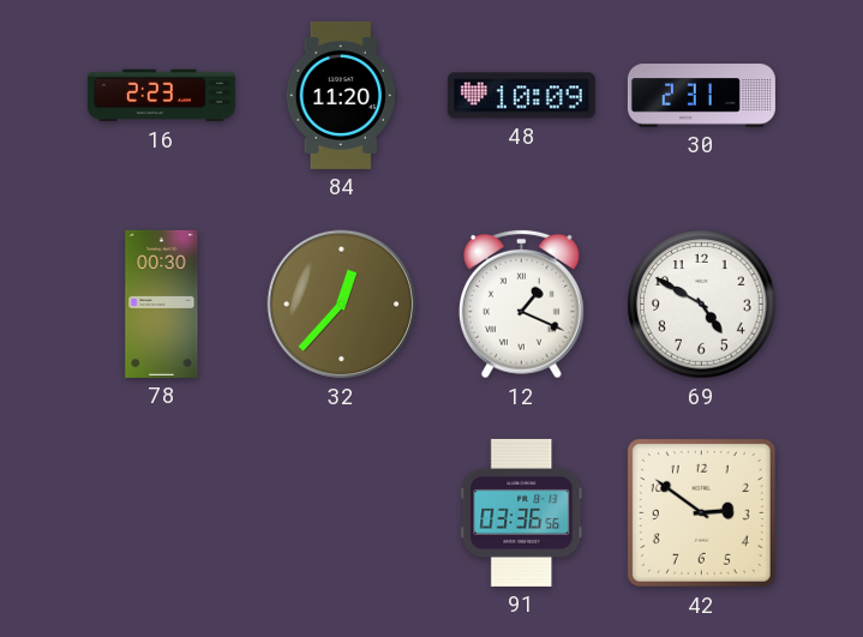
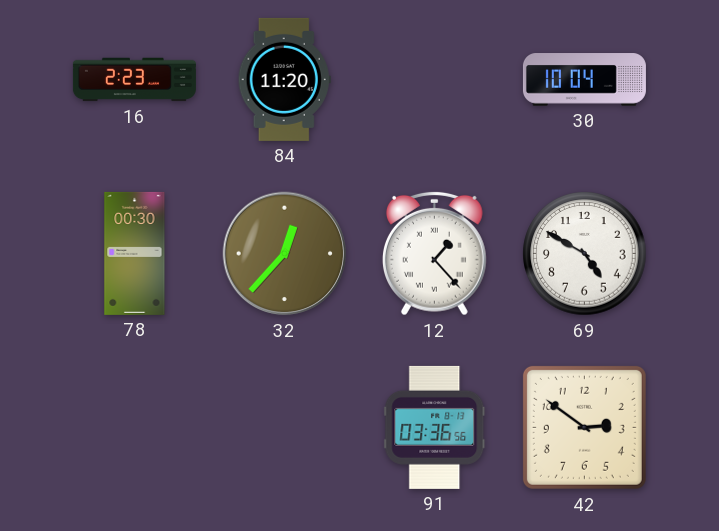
48: 10:09 -> none
30: 2:31 -> 10:04
12: 1:19 -> 1:23
